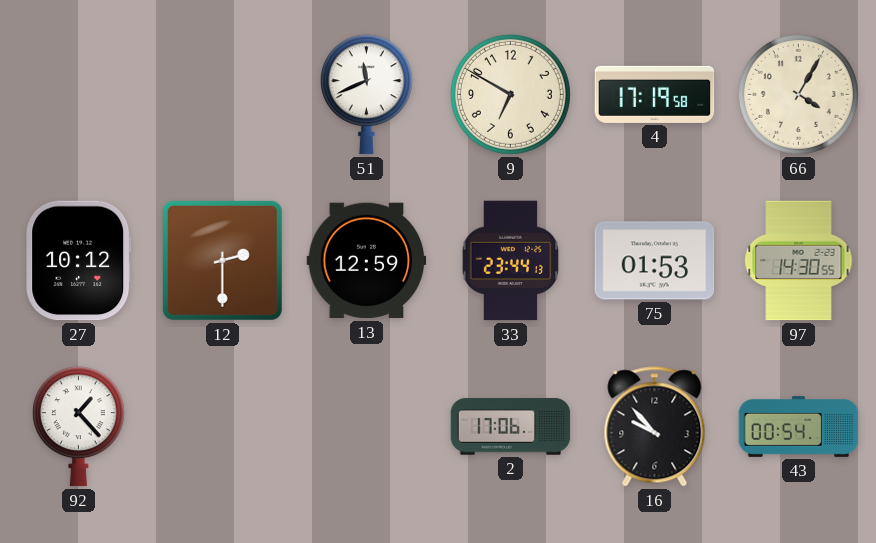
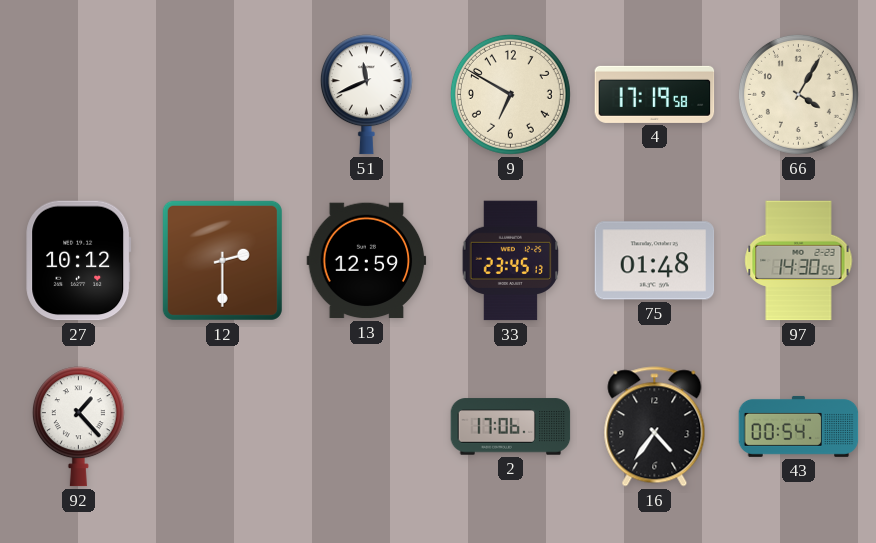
33: 23:44 -> 23:45
75: 01:53 -> 01:48
16: 9:53 -> 4:36
